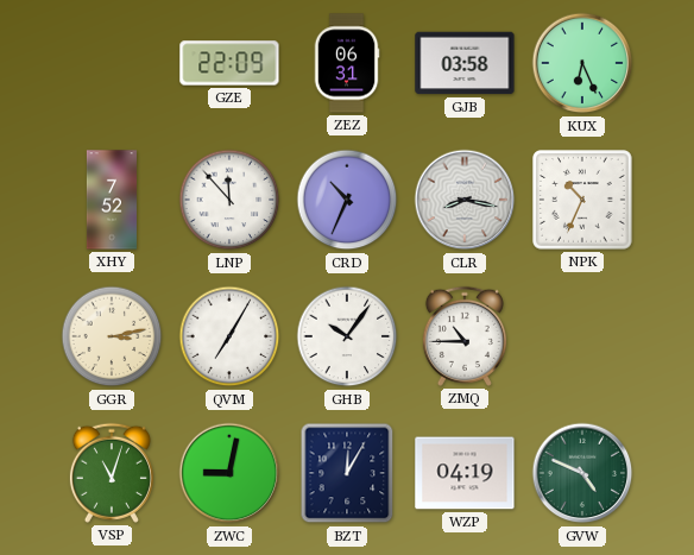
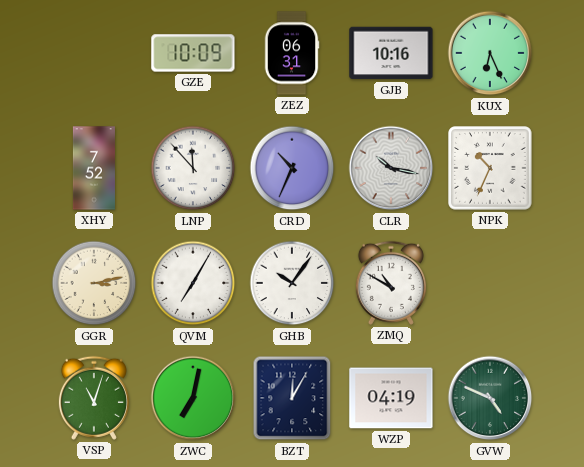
GZE: 22:09 -> 10:09
GJB: 03:58 -> 10:16
CLR: 8:17 -> 10:17
ZMQ: 10:45 -> 10:50
ZWC: 9:02 -> 7:02
